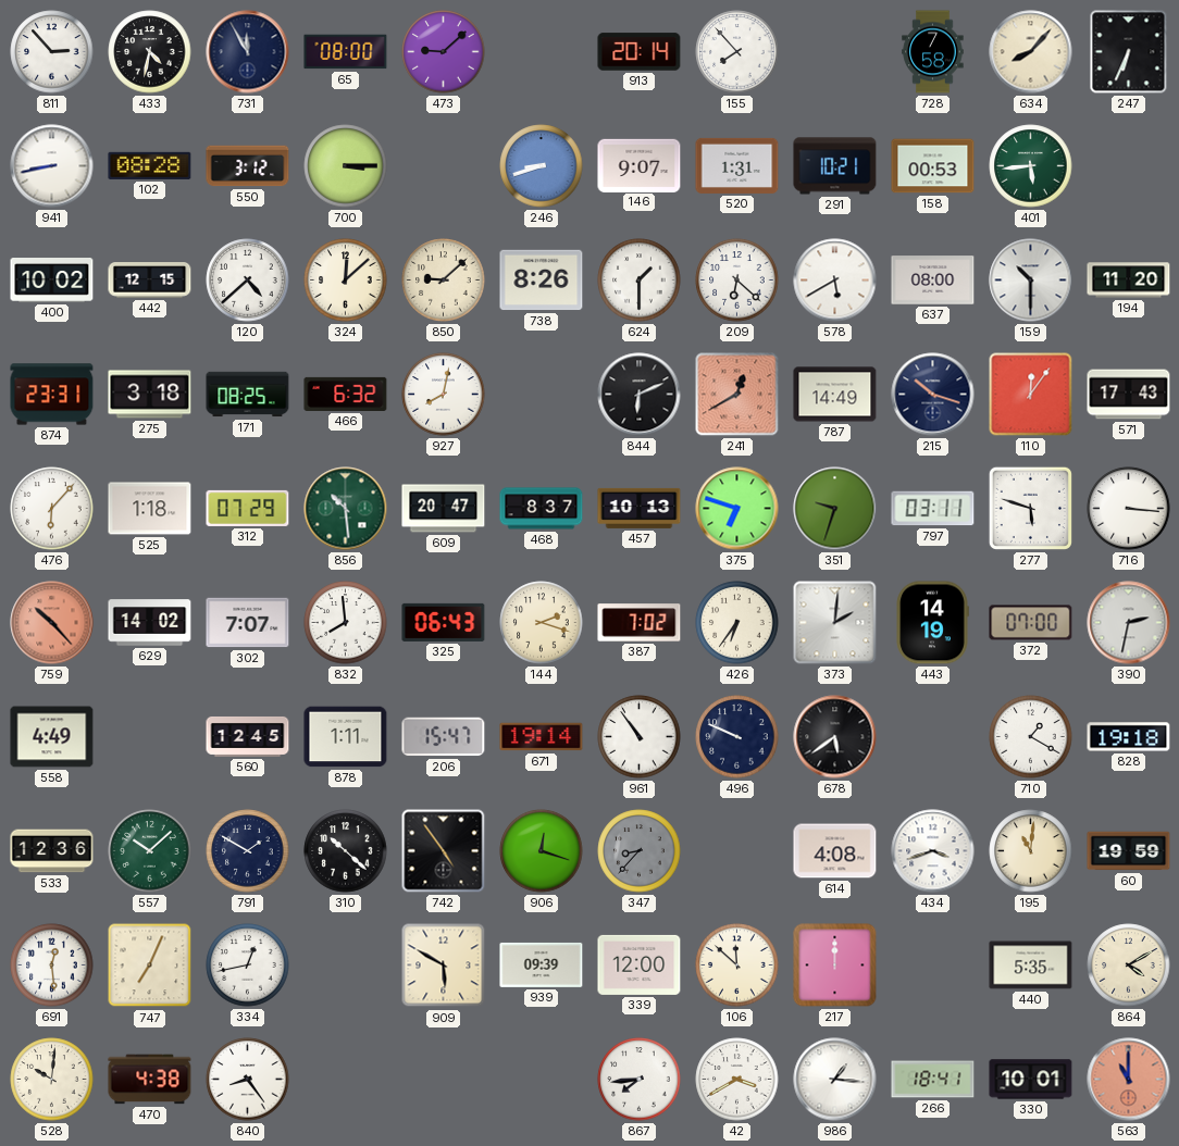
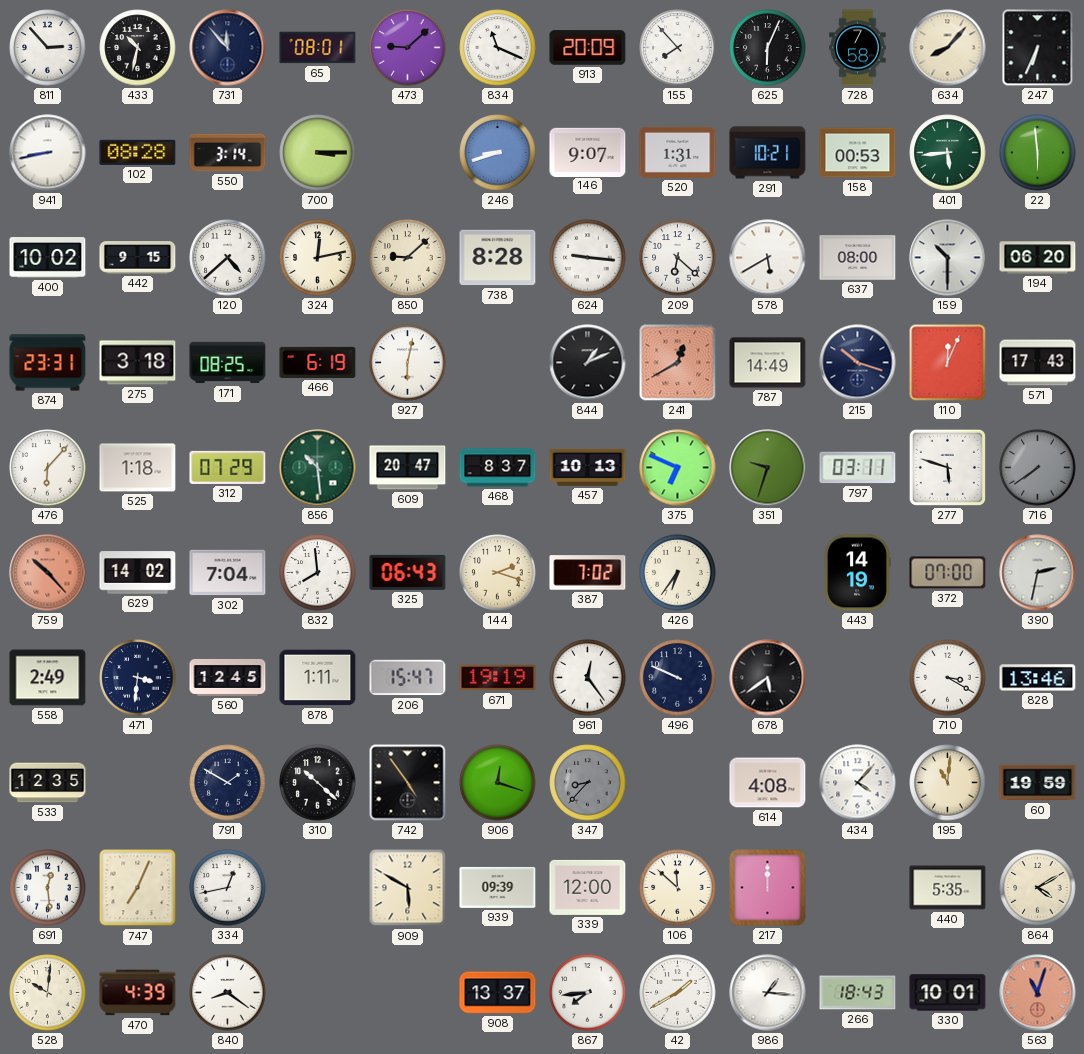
433: 4:32 -> 10:32
731: 11:55 -> 11:53
65: 08:00 -> 08:01
834: none -> 11:19
913: 20:14 -> 20:09
625: none -> 6:04
550: 3:12 -> 3:14
22: none -> 5:59
442: 12:15 -> 9:15
324: 12:08 -> 12:13
738: 8:26 -> 8:28
624: 1:30 -> 9:16
194: 11:20 -> 06:20
466: 6:32 -> 6:19
927: 8:02 -> 6:02
844: 6:11 -> 1:11
110: 12:06 -> 12:04
375: 6:48 -> 6:49
716: 3:16 -> 7:39
716 dial: white -> grey
302: 7:07 -> 7:04
373: 2:01 -> none
558: 4:49 -> 2:49
471: none -> 3:31
671: 19:14 -> 19:19
961: 10:54 -> 12:24
710: 1:20 -> 3:20
828: 19:18 -> 13:46
533: 12:36 -> 12:35
557: 10:08 -> none
434: 3:42 -> 4:07
470: 4:38 -> 4:39
840: 8:24 -> 8:21
908: none -> 13:37
42: 3:40 -> 1:40
266: 18:41 -> 18:43
563: 11:00 -> 11:03
